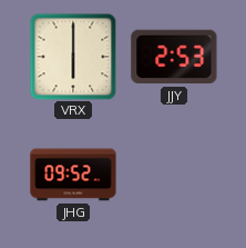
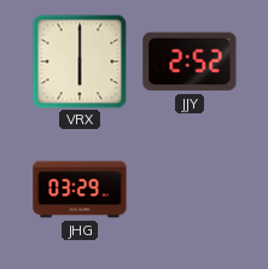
JJY: 2:53 -> 2:52
JHG: 09:52 -> 03:29
